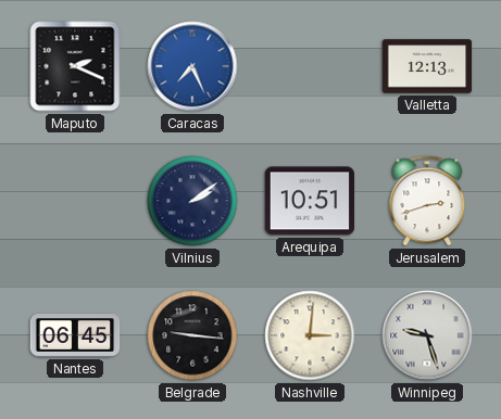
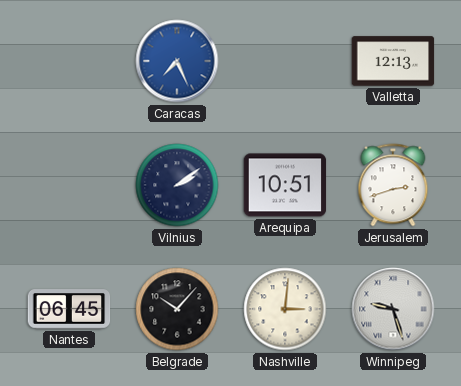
Maputo: 2:19 -> none
Belgrade: 9:16 -> 10:07
